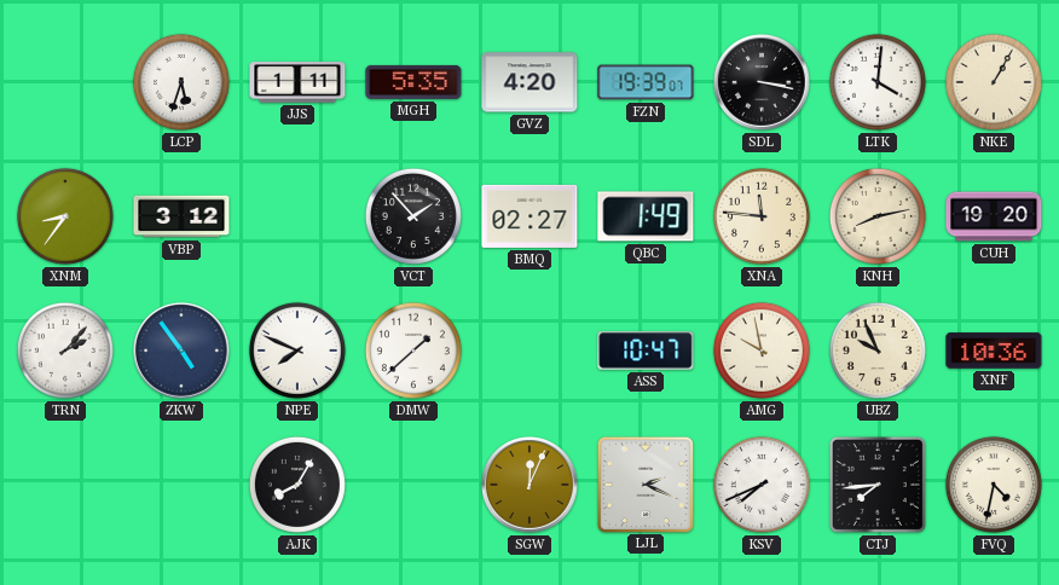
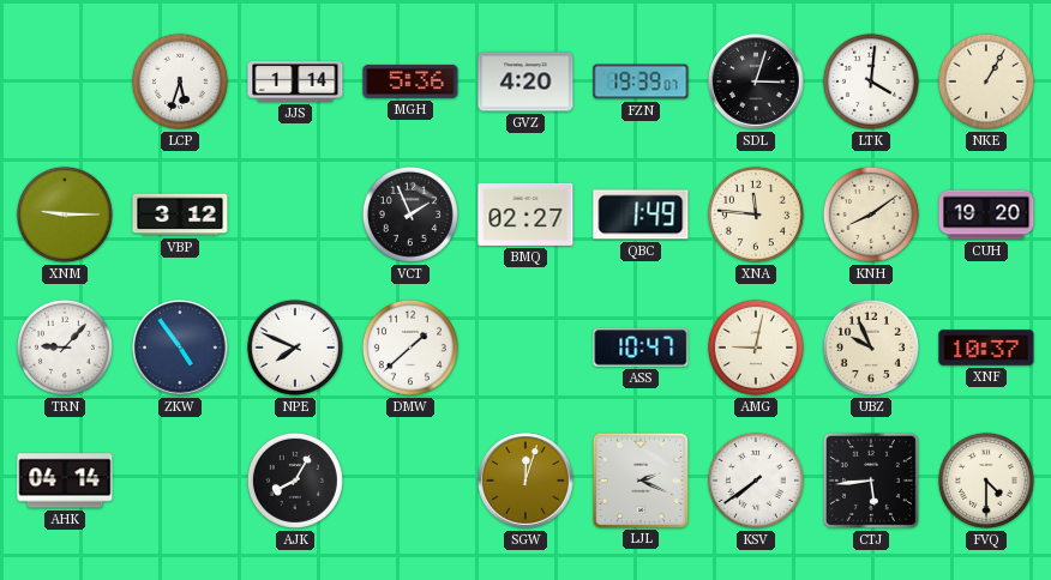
JJS: 1:11 -> 1:14
MGH: 5:35 -> 5:36
SDL: 3:17 -> 3:03
XNM: 8:36 -> 9:15
VCT: 1:53 -> 1:56
KNH: 8:13 -> 8:09
TRN: 2:07 -> 9:07
AMG: 9:58 -> 9:02
XNF: 10:36 -> 10:37
AHK: none -> 04:14
SGW: 12:04 -> 12:03
KSV: 7:41 -> 7:39
CTJ: 7:44 -> 5:44
FVQ: 4:32 -> 4:30
